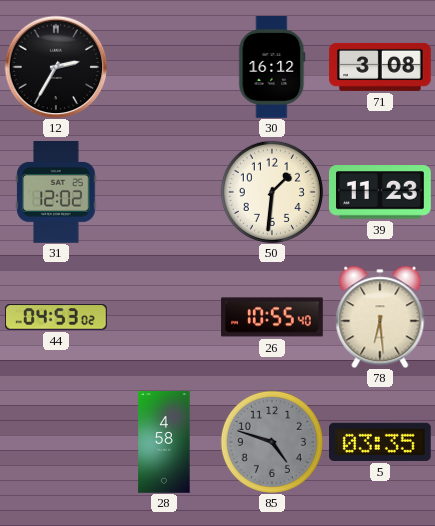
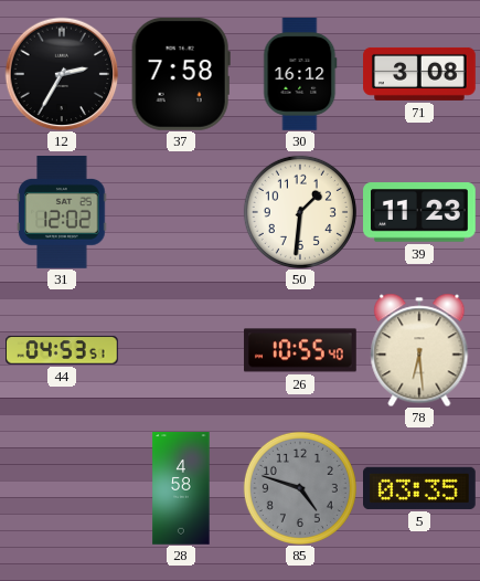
37: none -> 7:58
44: 04:53:02 -> 04:53:51
